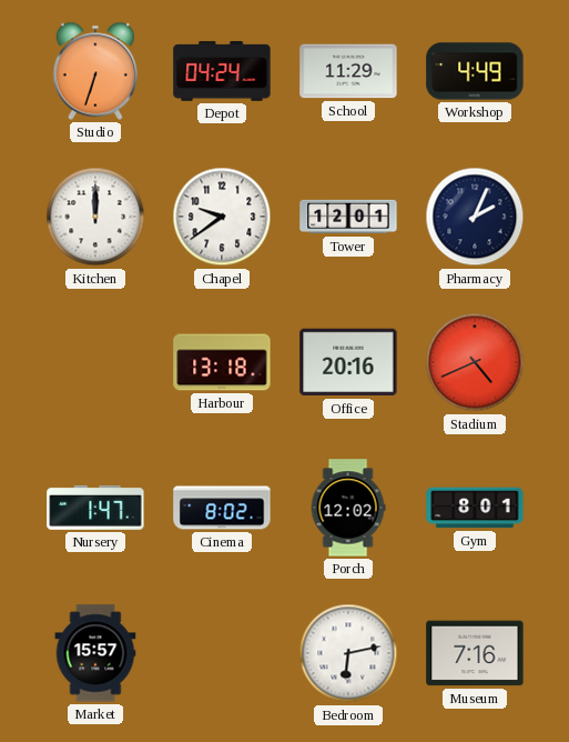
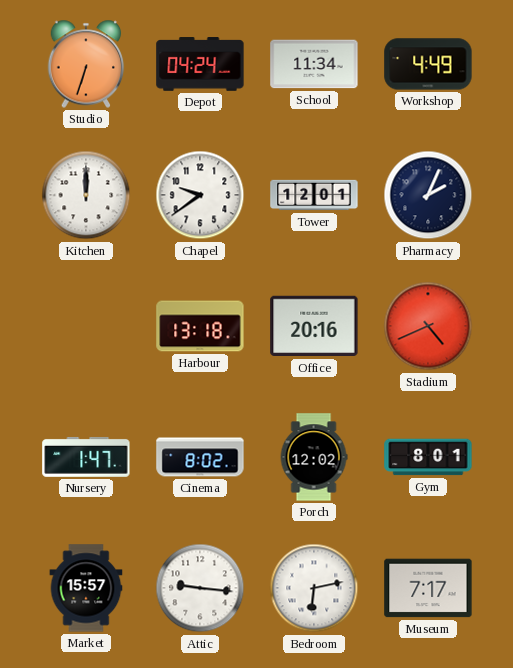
School: 11:29 -> 11:34
Attic: none -> 9:16
Museum: 7:16 -> 7:17
